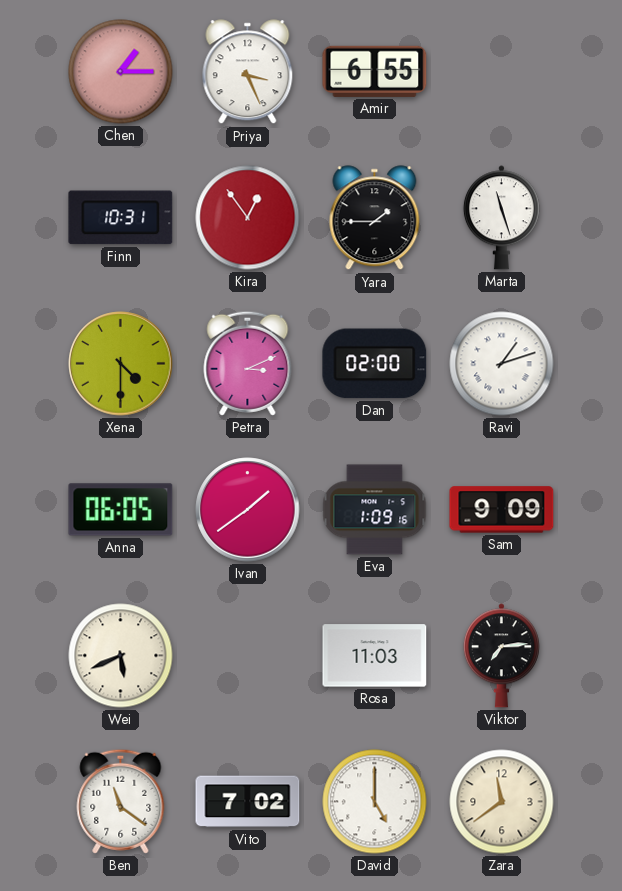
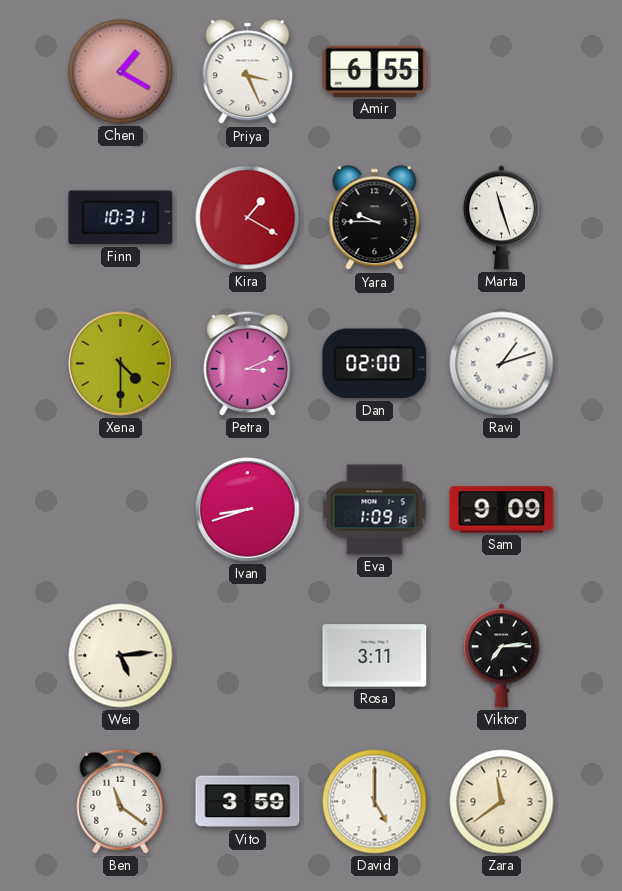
Chen: 1:15 -> 1:20
Kira: 12:54 -> 1:20
Yara: 1:45 -> 9:45
Anna: 06:05 -> none
Ivan: 1:39 -> 8:42
Wei: 5:41 -> 5:14
Rosa: 11:03 -> 3:11
Vito: 7:02 -> 3:59
